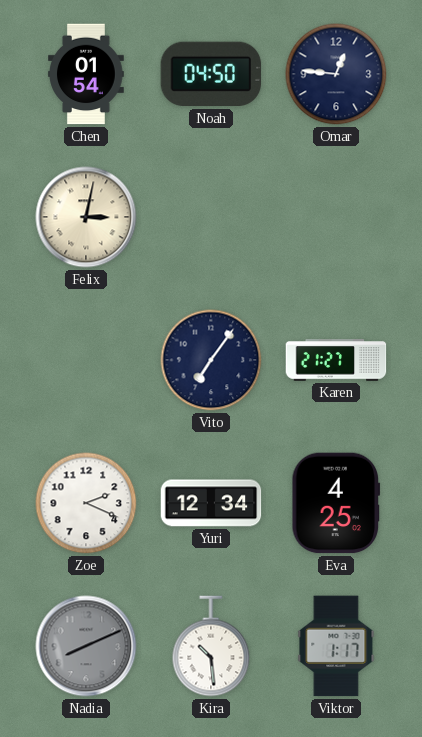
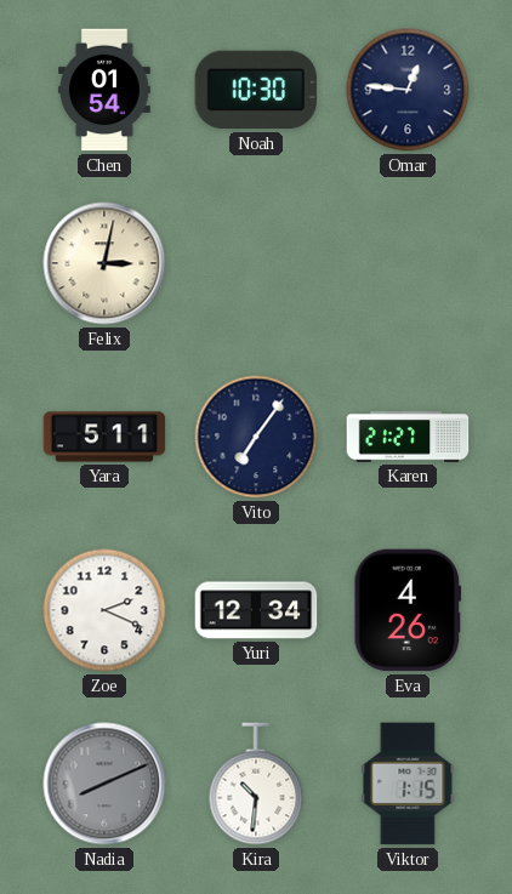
Noah: 04:50 -> 10:30
Yara: none -> 5:11
Eva: 4:25 -> 4:26
Kira: 10:29 -> 10:31
Viktor: 1:17 -> 1:15
